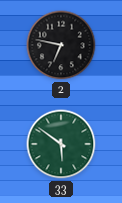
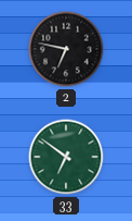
33: 5:51 -> 6:51
